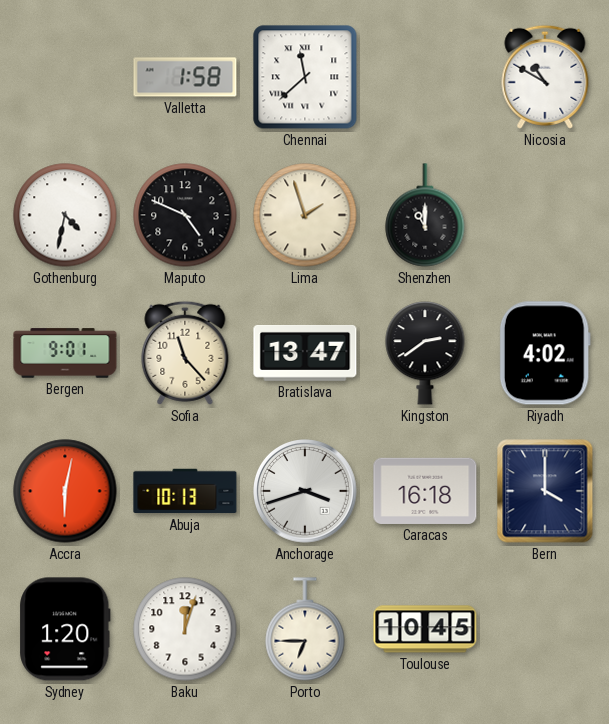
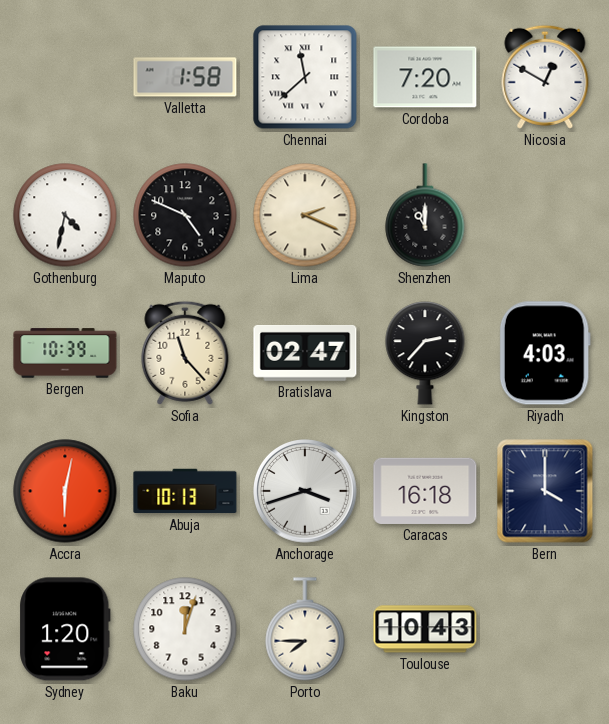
Cordoba: none -> 7:20
Nicosia: 10:50 -> 12:50
Lima: 1:57 -> 2:19
Bergen: 9:01 -> 10:39
Bratislava: 13:47 -> 02:47
Kingston: 2:39 -> 2:37
Riyadh: 4:02 -> 4:03
Porto: 6:45 -> 7:45
Toulouse: 10:45 -> 10:43
